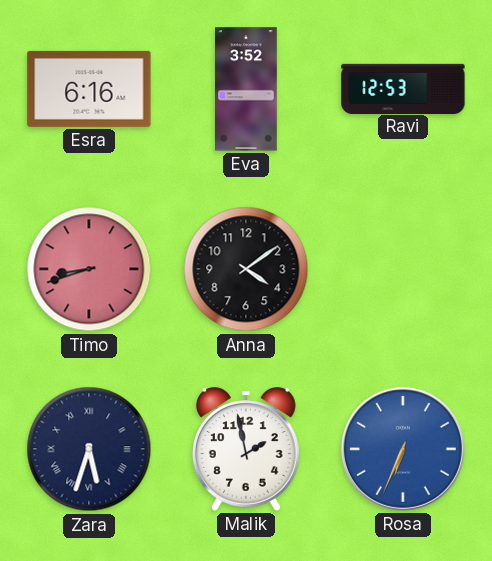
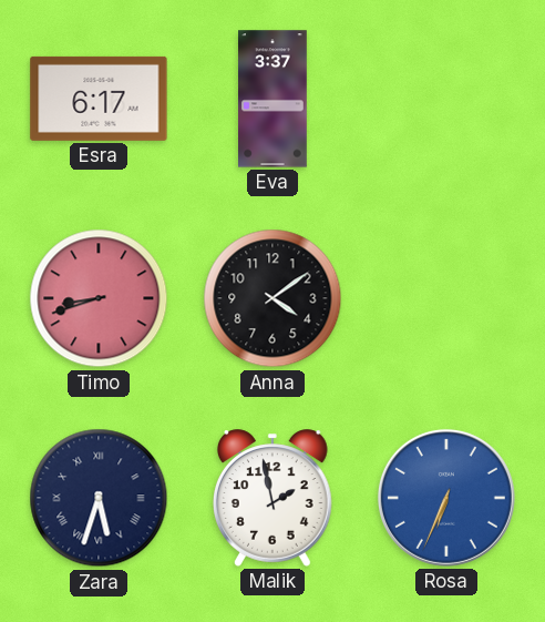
Esra: 6:16 -> 6:17
Eva: 3:52 -> 3:37
Ravi: 12:53 -> none
